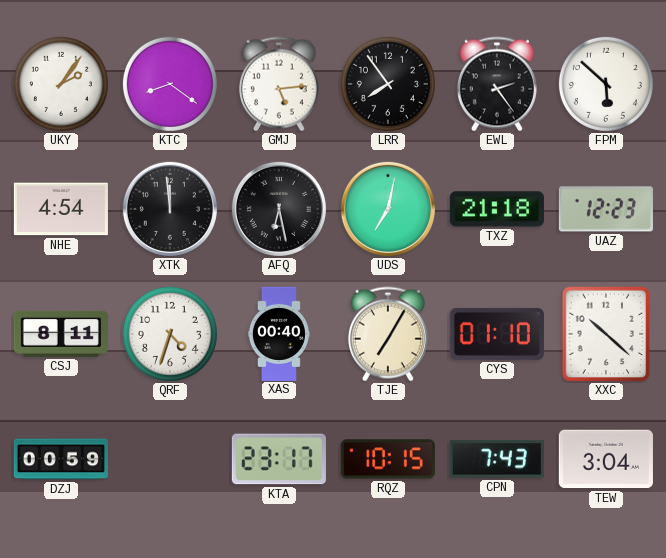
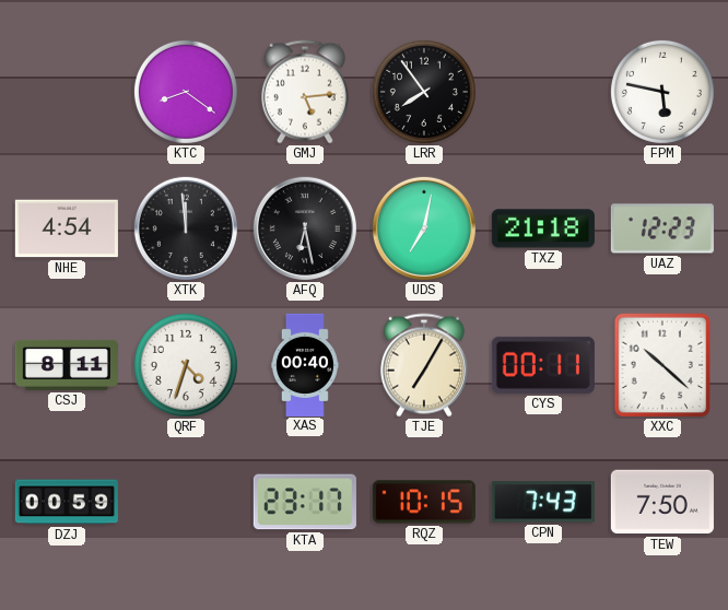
UKY: 2:06 -> none
EWL: 2:24 -> none
FPM: 5:52 -> 5:47
CYS: 01:10 -> 00:11
TEW: 3:04 -> 7:50
